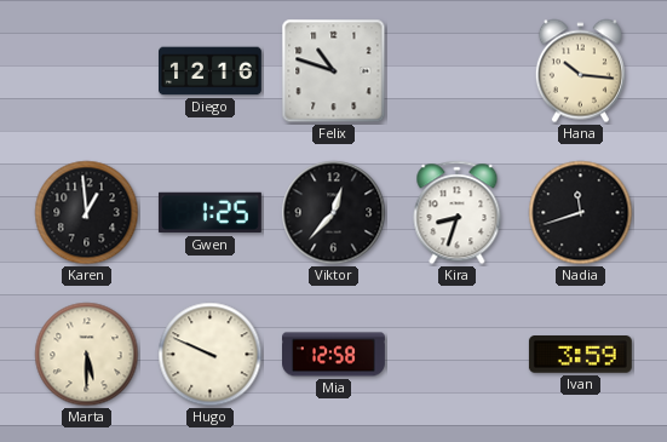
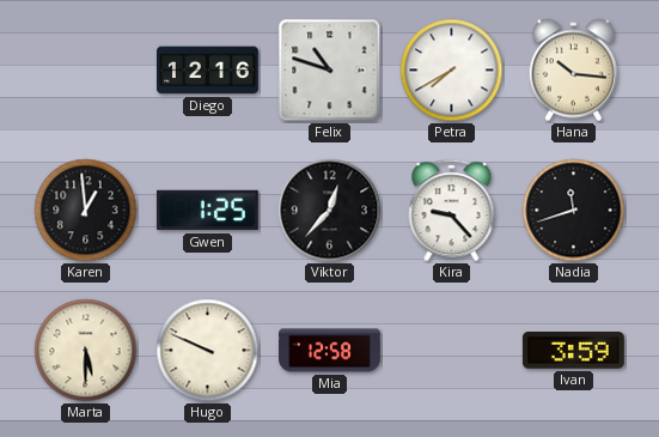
Petra: none -> 7:40
Kira: 8:33 -> 9:23
